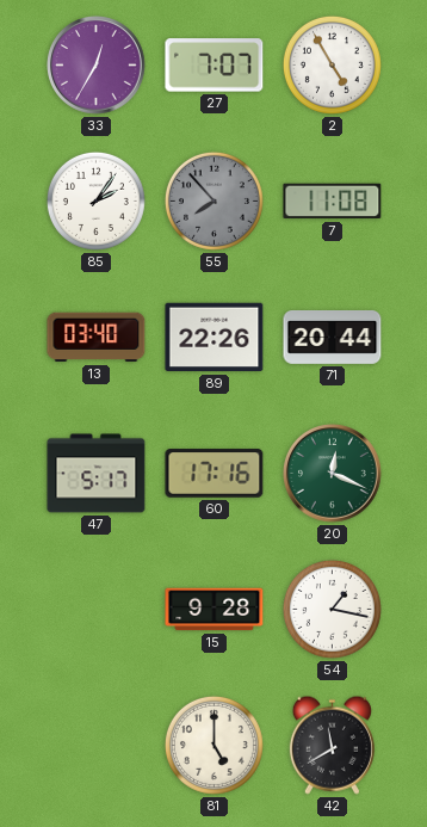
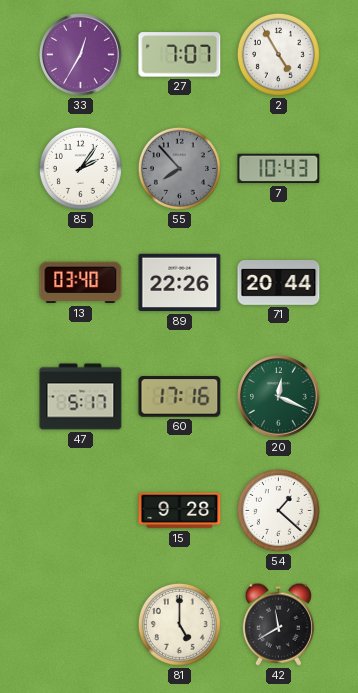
7: 11:08 -> 10:43
54: 1:17 -> 1:22
